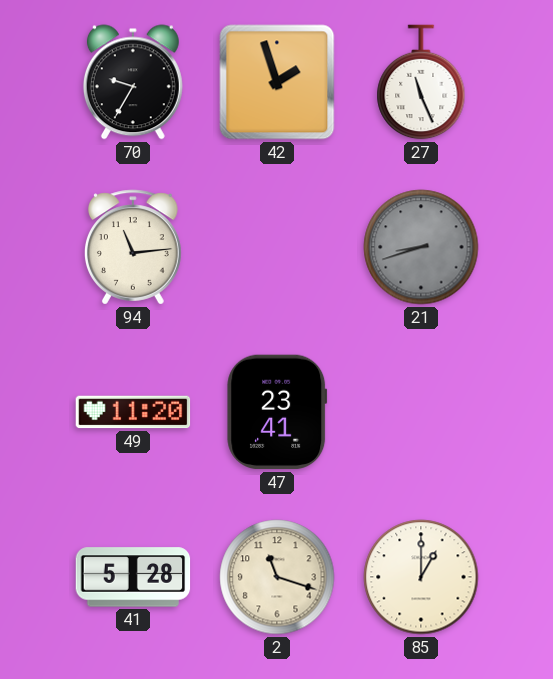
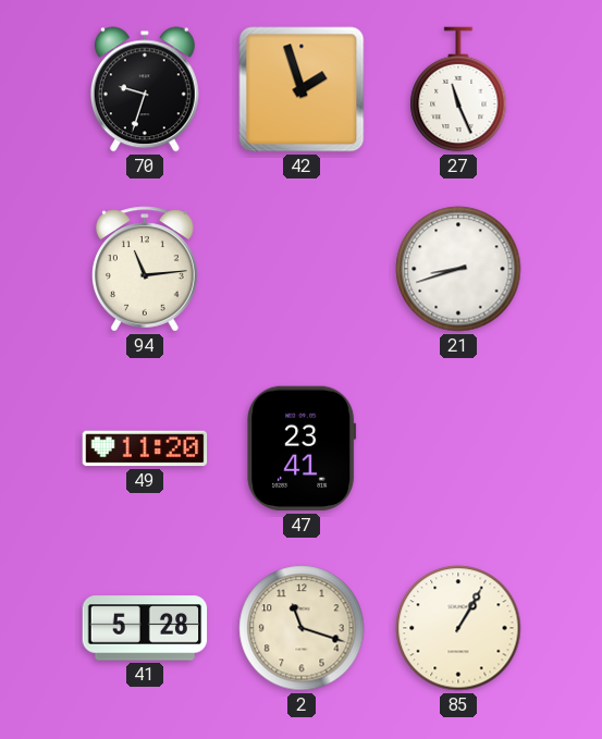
70: 9:35 -> 9:33
21 dial: grey -> white
85: 1:00 -> 1:05
